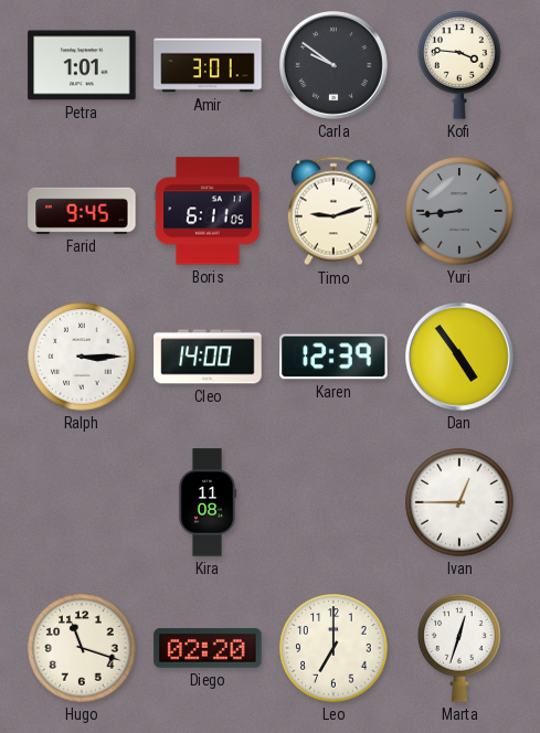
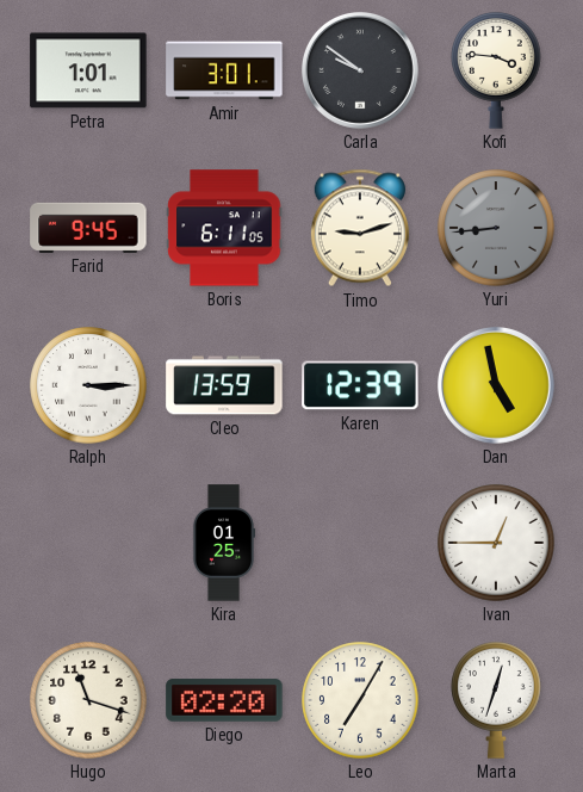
Cleo: 14:00 -> 13:59
Dan: 4:54 -> 4:58
Kira: 11:08 -> 01:25
Leo: 7:00 -> 7:05
